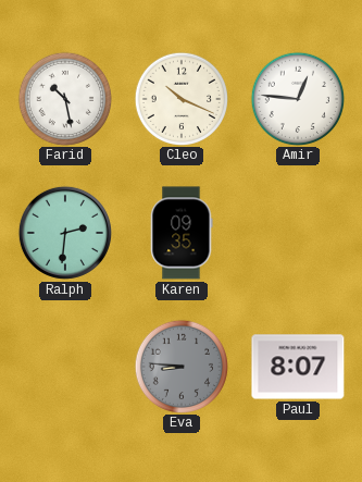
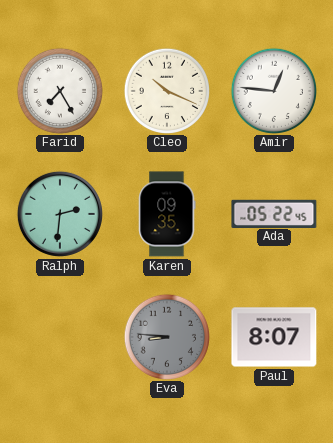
Farid: 10:28 -> 7:25
Ada: none -> 05:22
